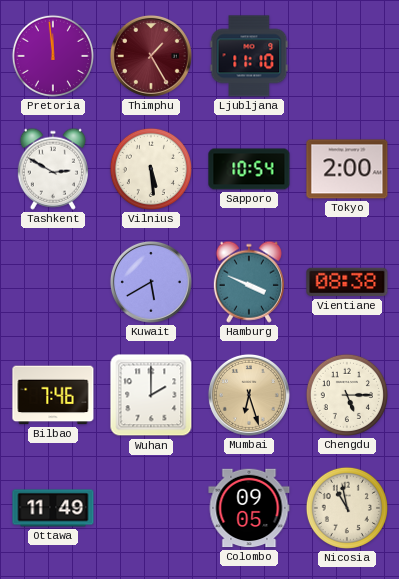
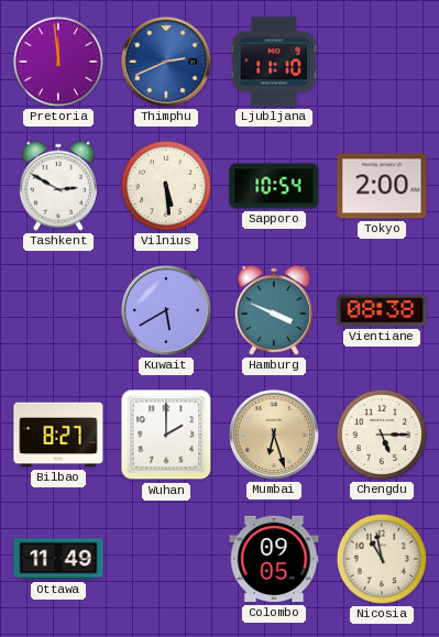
Thimphu: 1:25 -> 2:41
Thimphu dial: burgundy -> blue
Bilbao: 7:46 -> 8:27
